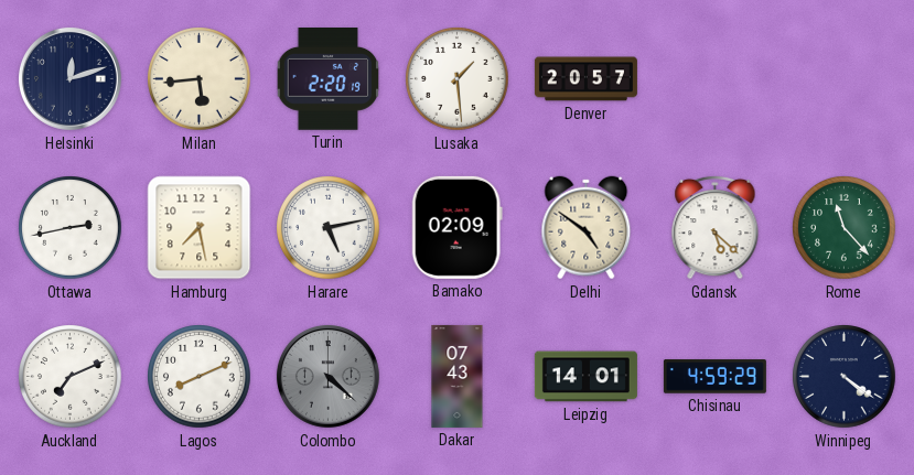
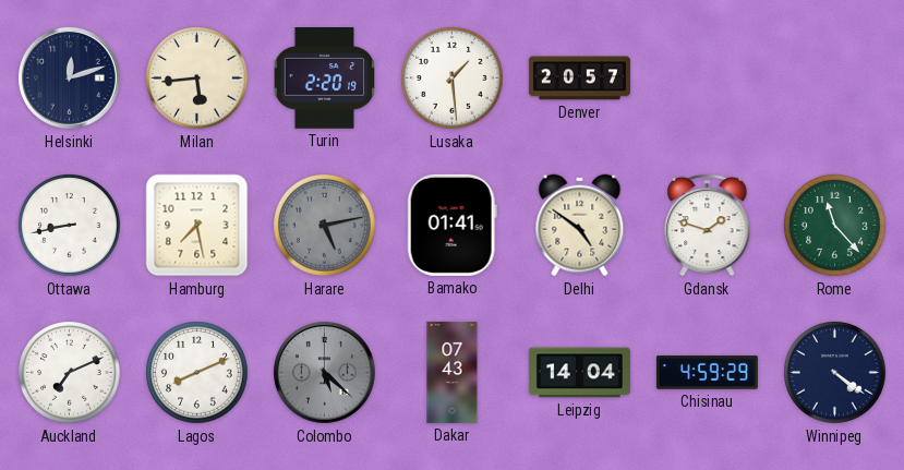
Ottawa: 2:43 -> 8:43
Harare dial: white -> grey
Bamako: 02:09 -> 01:41
Gdansk: 5:22 -> 1:48
Colombo: 4:22 -> 5:22
Leipzig: 14:01 -> 14:04
